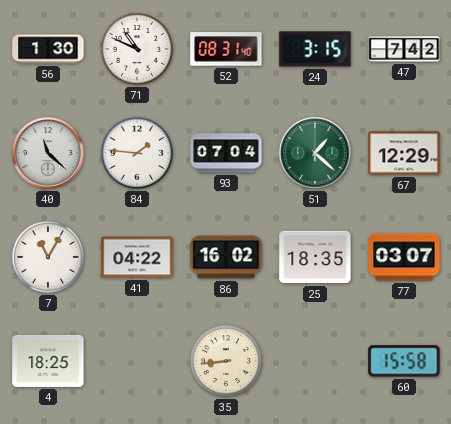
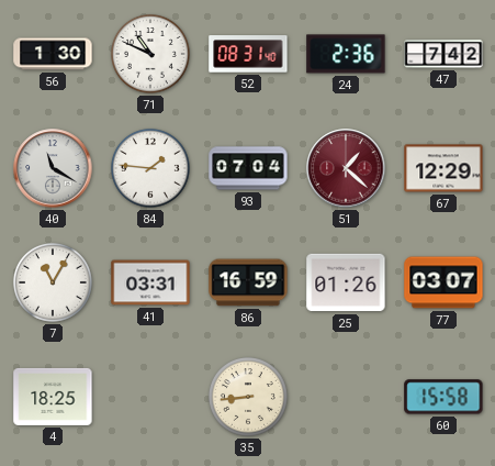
24: 3:15 -> 2:36
40: 11:22 -> 11:20
51 dial: green -> burgundy
41: 04:22 -> 03:31
86: 16:02 -> 16:59
25: 18:35 -> 01:26
